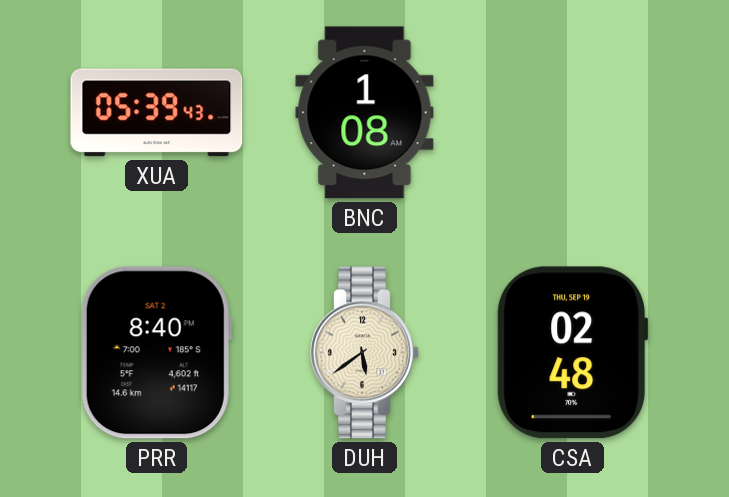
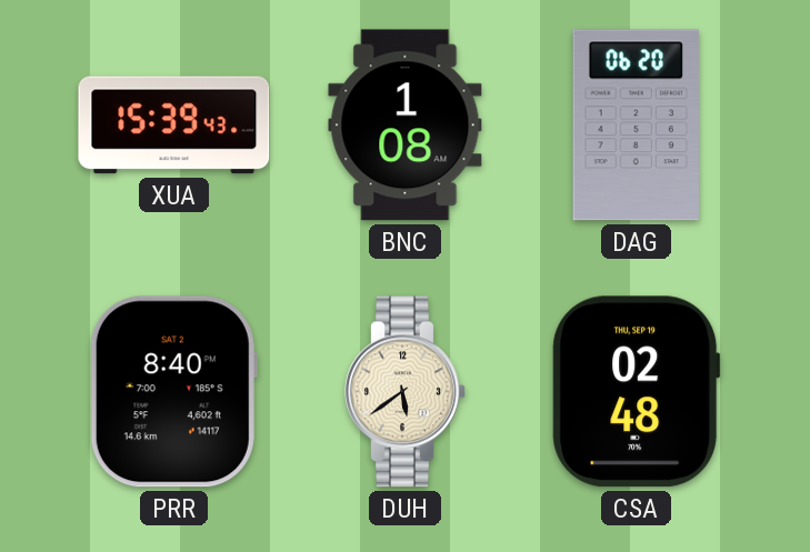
XUA: 05:39 -> 15:39
DAG: none -> 06:20
